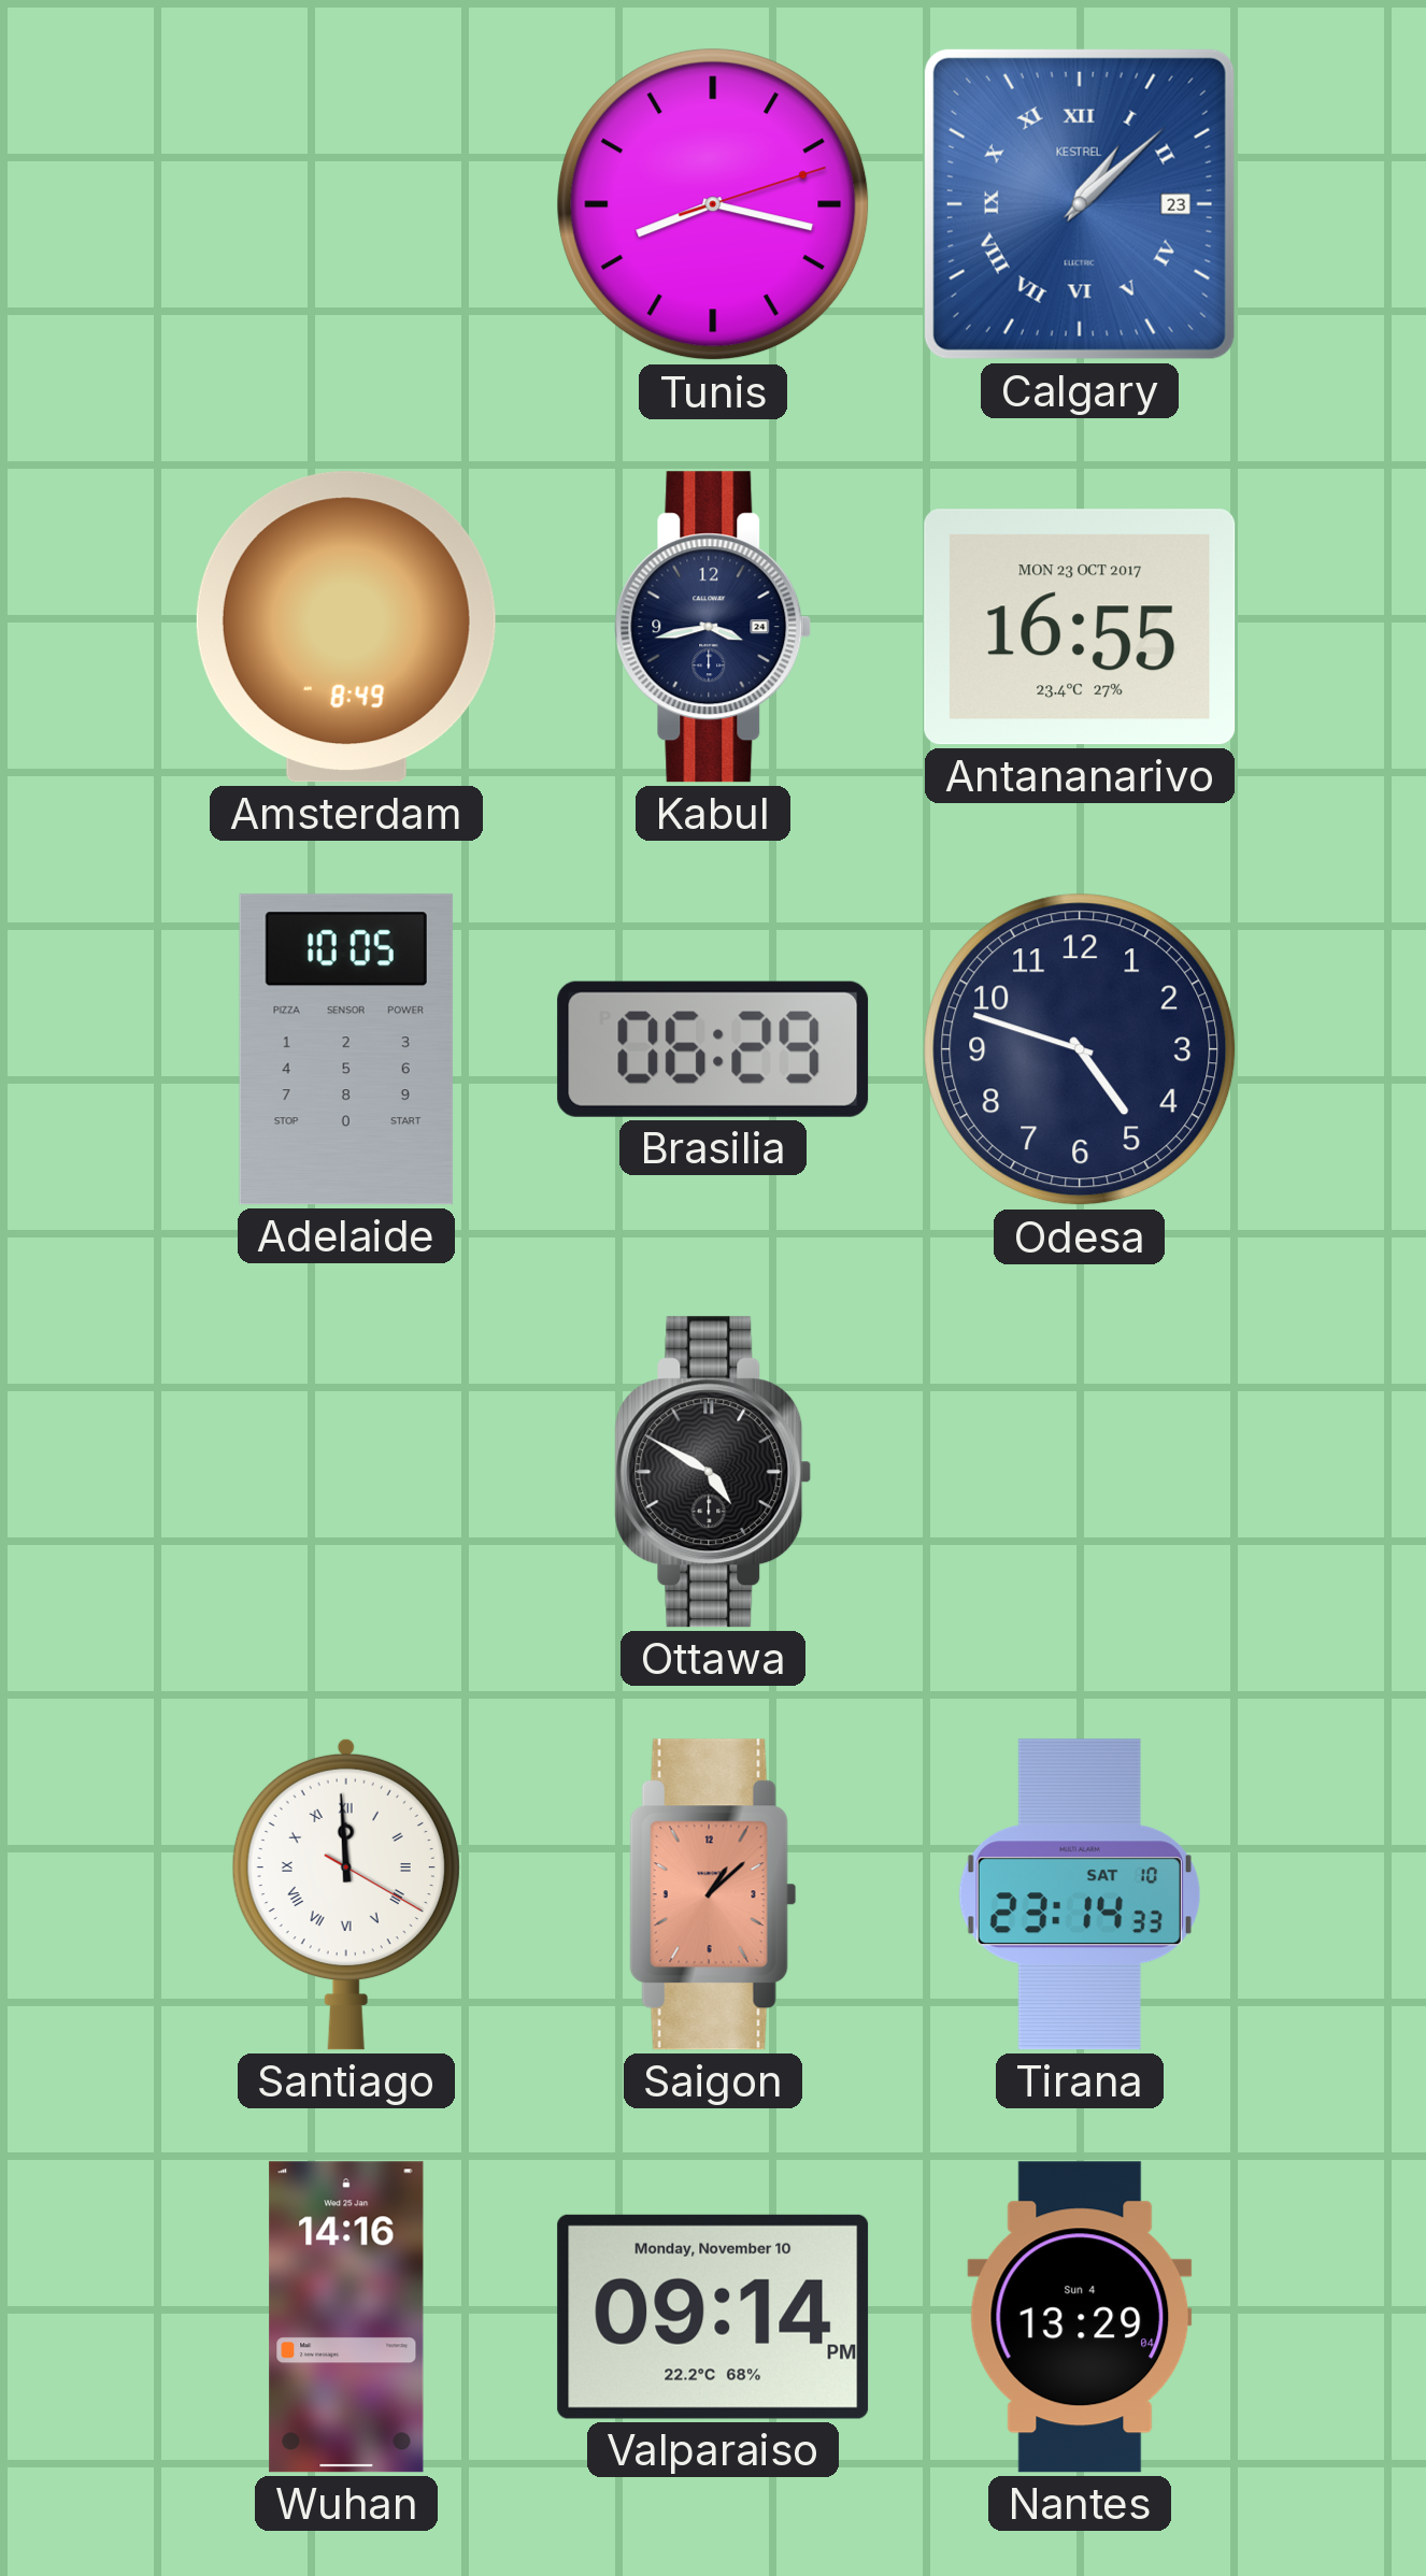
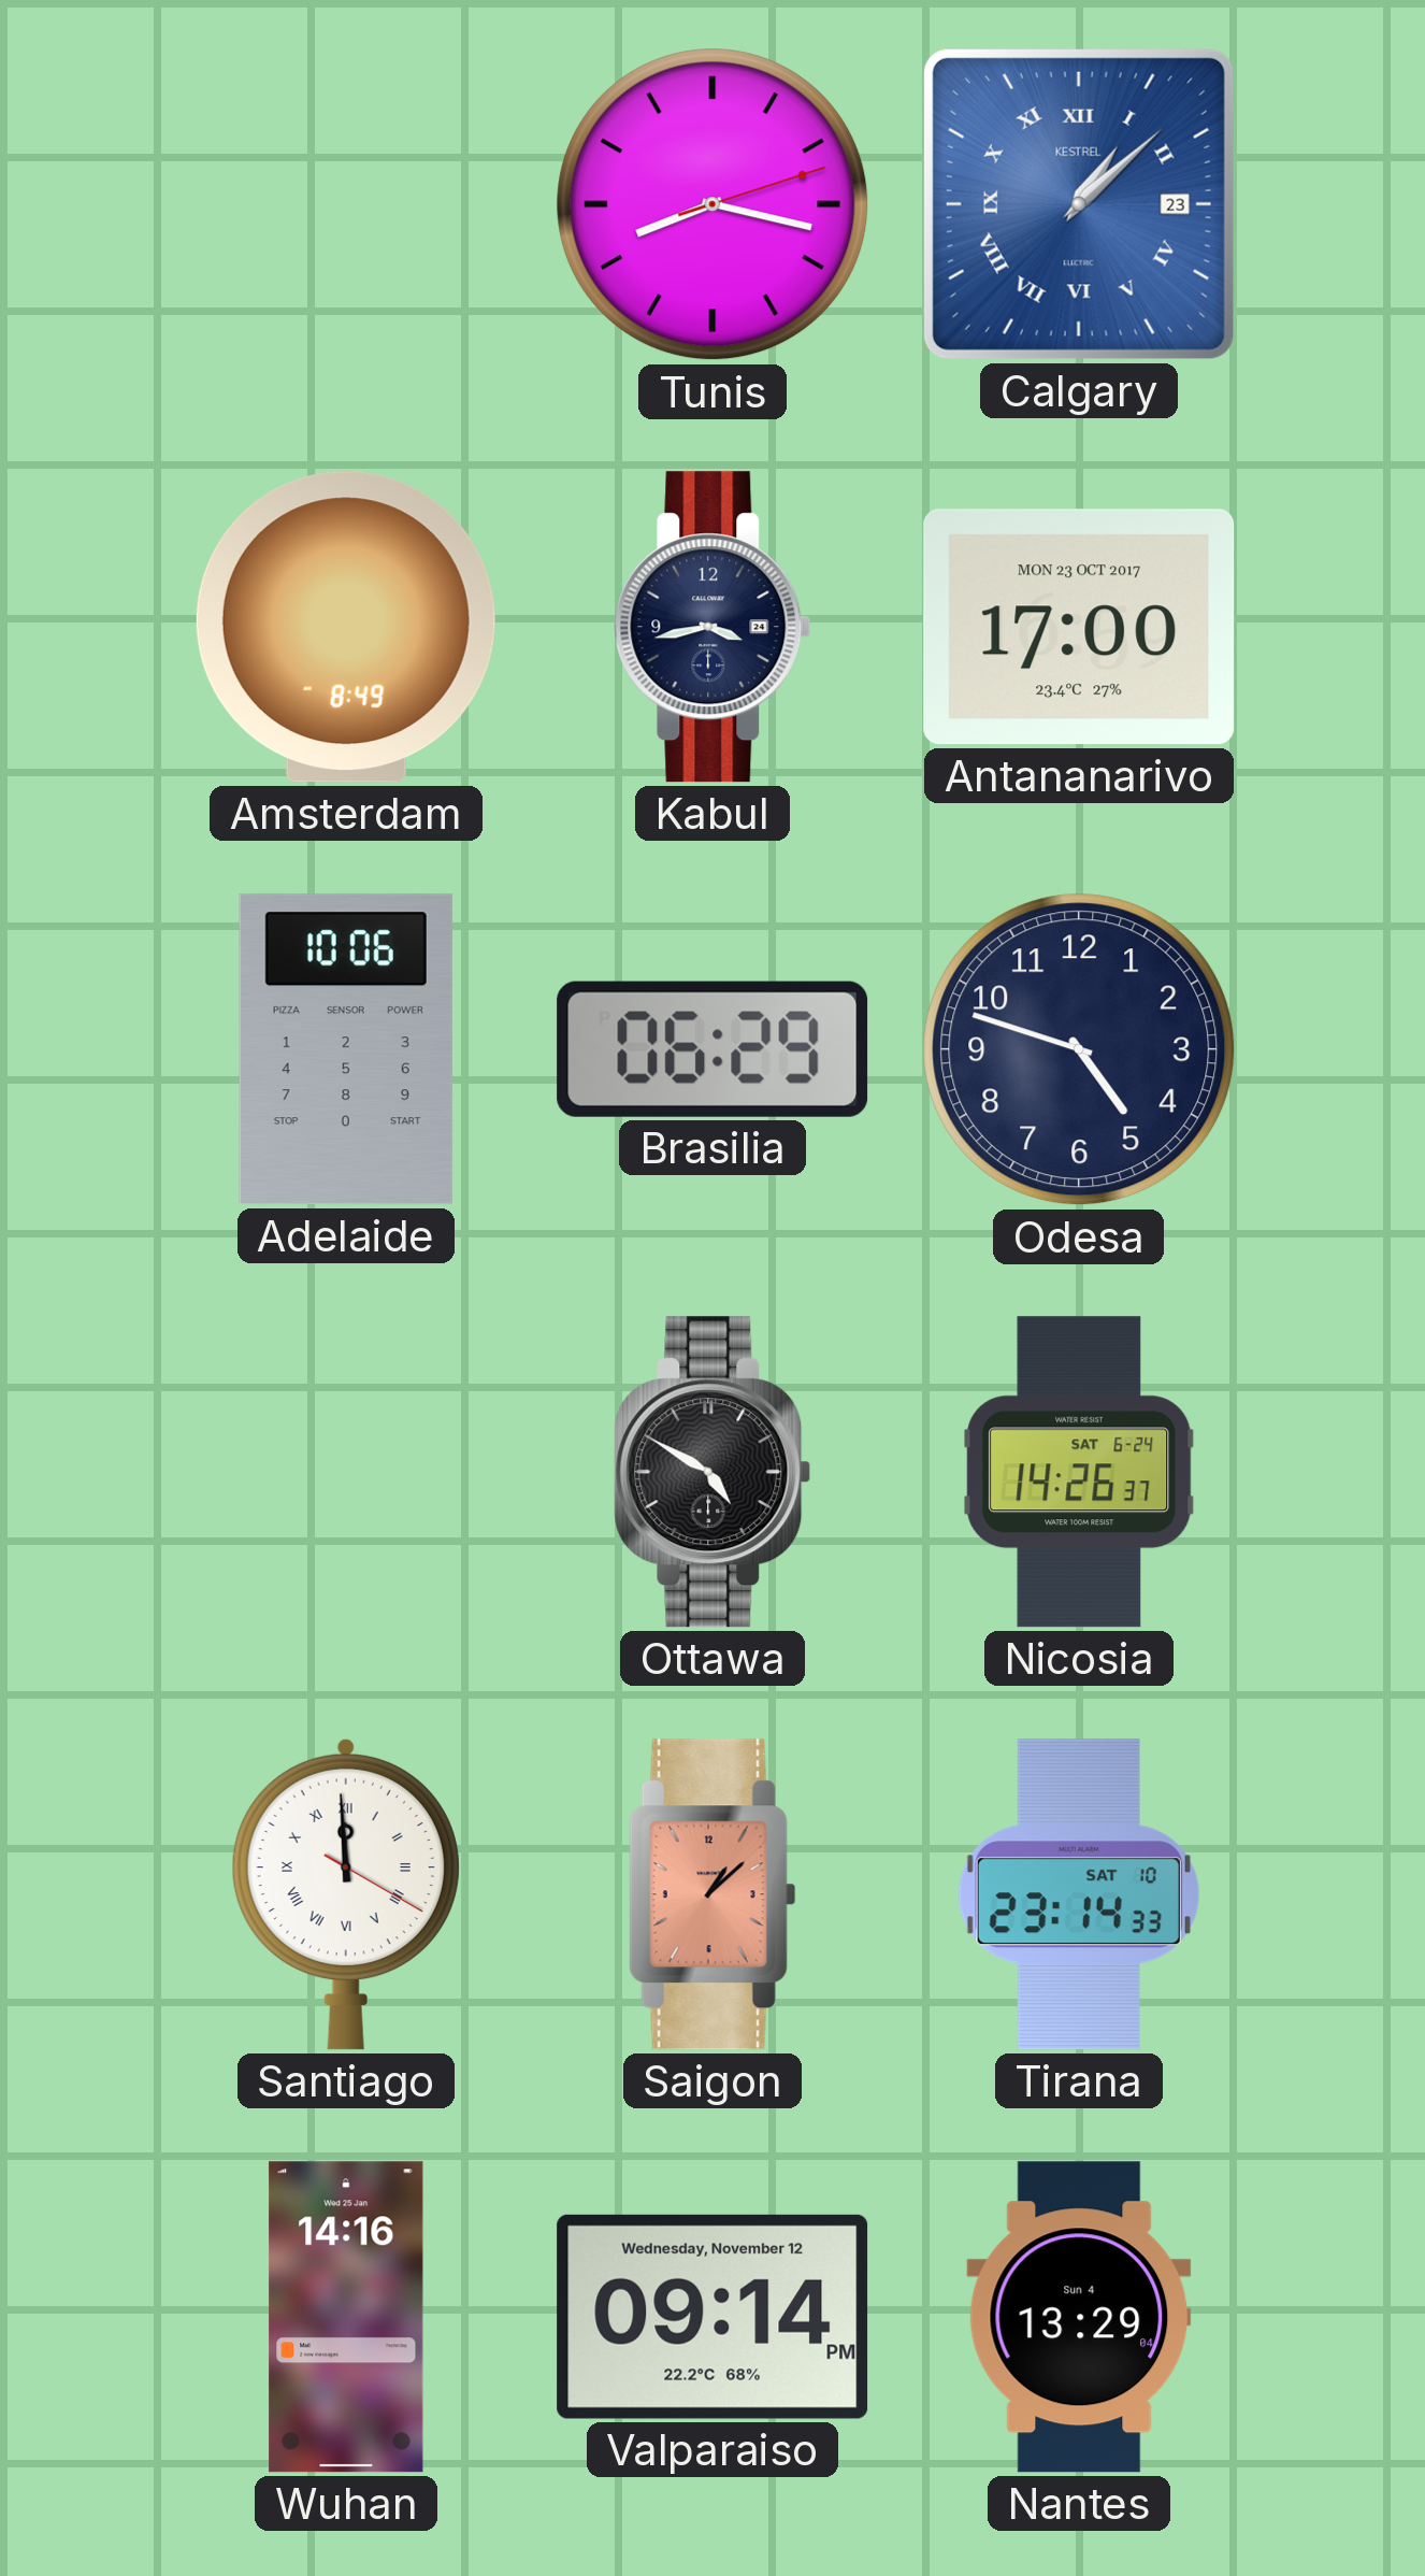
Antananarivo: 16:55 -> 17:00
Adelaide: 10:05 -> 10:06
Nicosia: none -> 14:26
Valparaiso date: Monday, November 10 -> Wednesday, November 12
